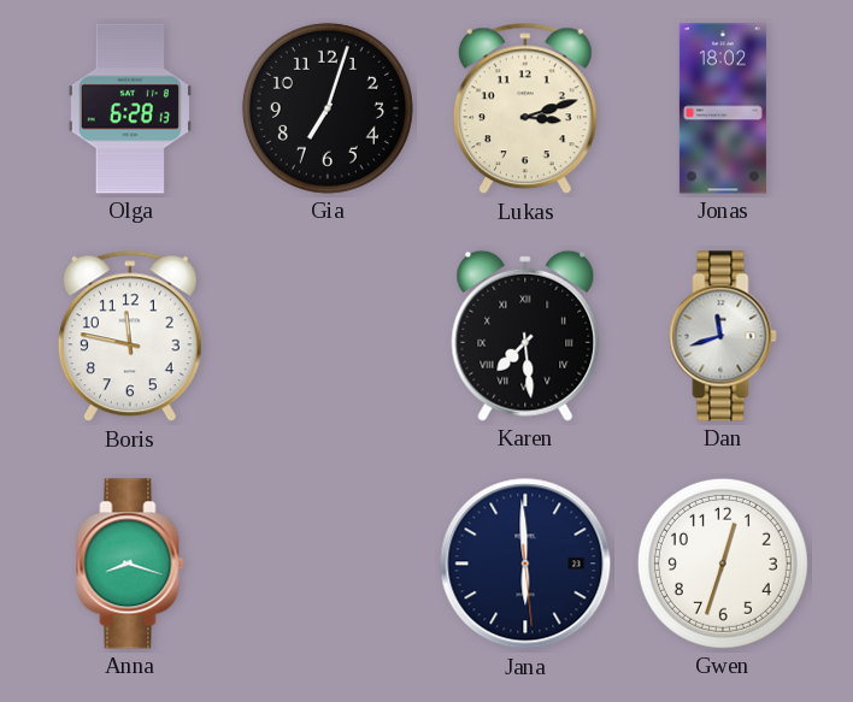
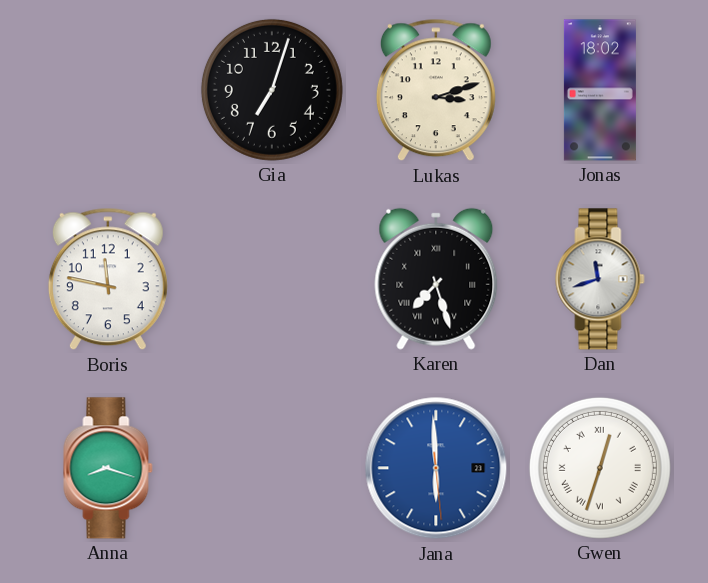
Olga: 6:28 -> none
Karen: 7:29 -> 7:27
Jana dial: navy -> blue
Gwen numerals: Arabic -> Roman
